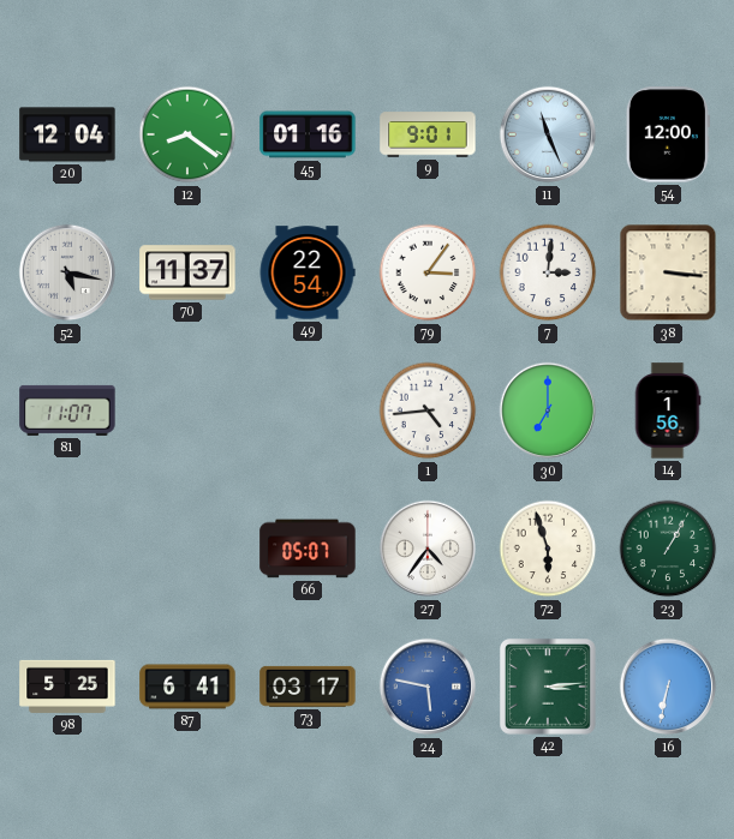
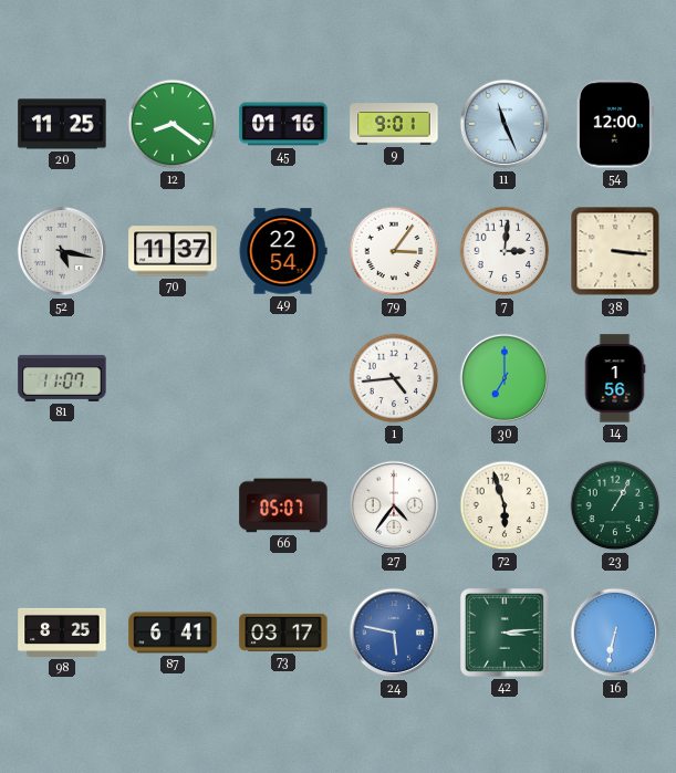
20: 12:04 -> 11:25
98: 5:25 -> 8:25
